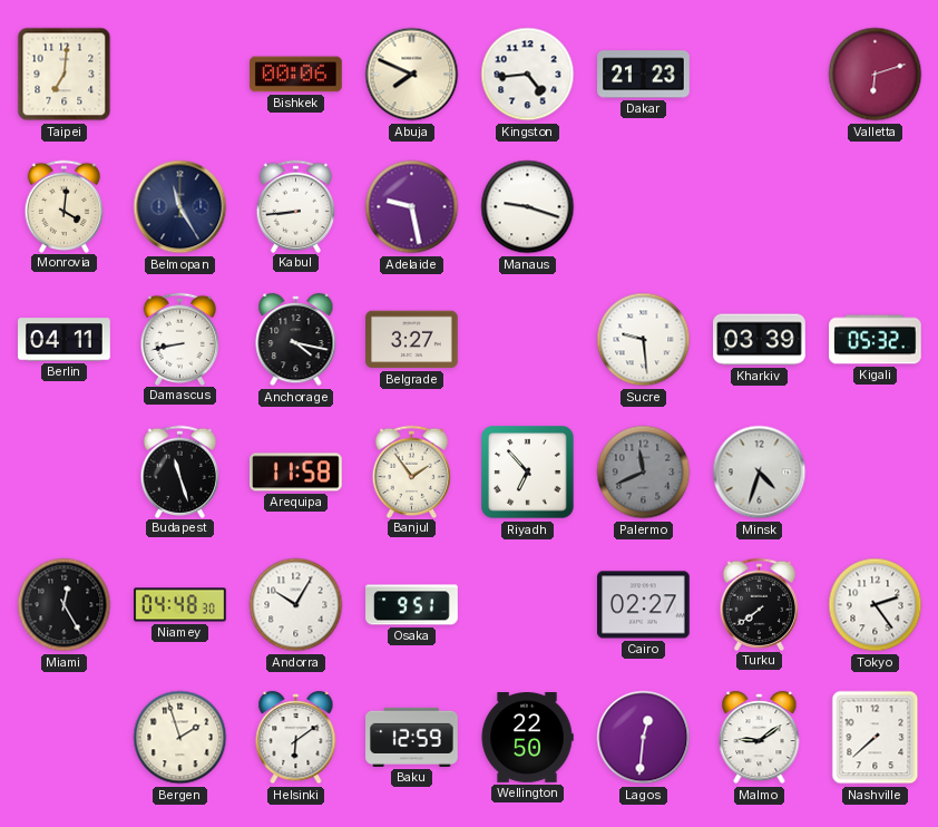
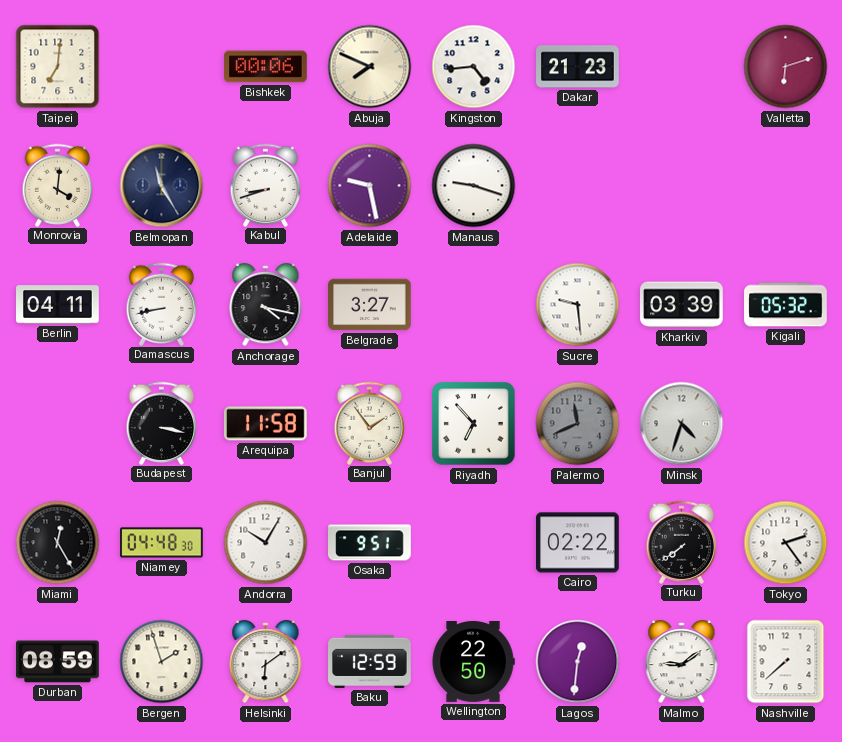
Kabul: 8:44 -> 8:42
Budapest: 11:27 -> 3:17
Cairo: 02:27 -> 02:22
Durban: none -> 08:59
